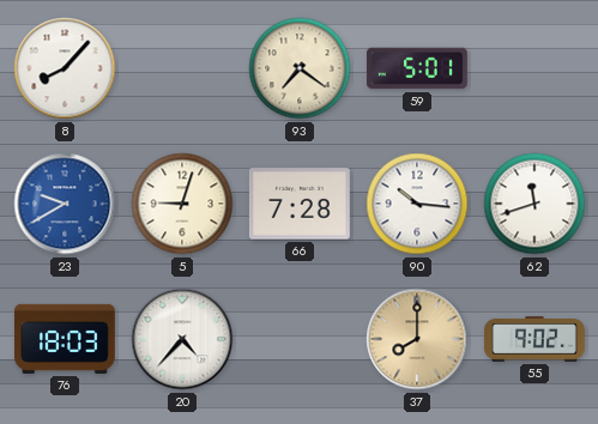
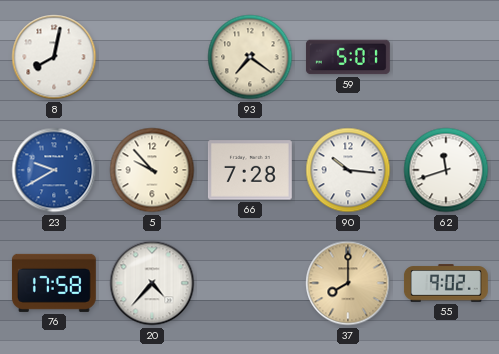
8: 8:07 -> 8:02
5: 9:03 -> 9:53
76: 18:03 -> 17:58
